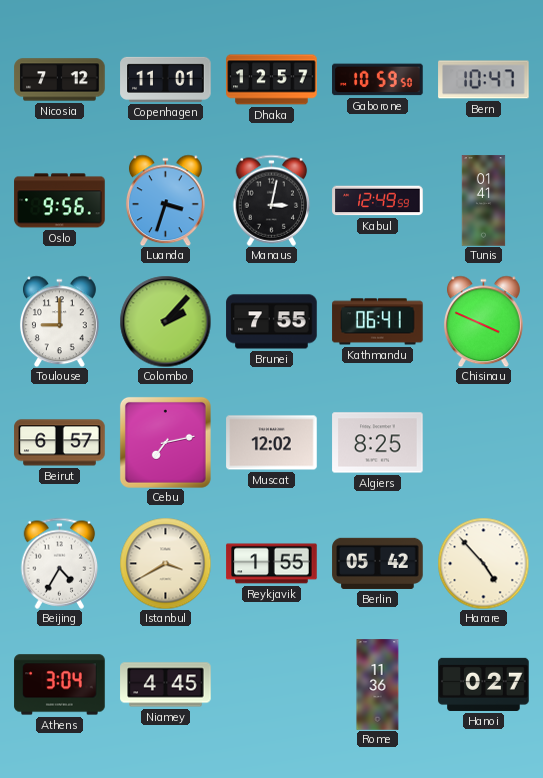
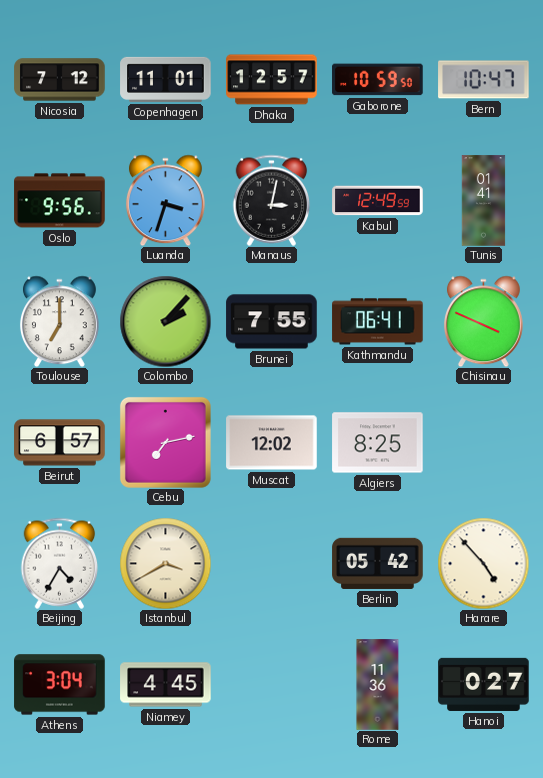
Toulouse: 9:00 -> 7:00
Reykjavik: 1:55 -> none
